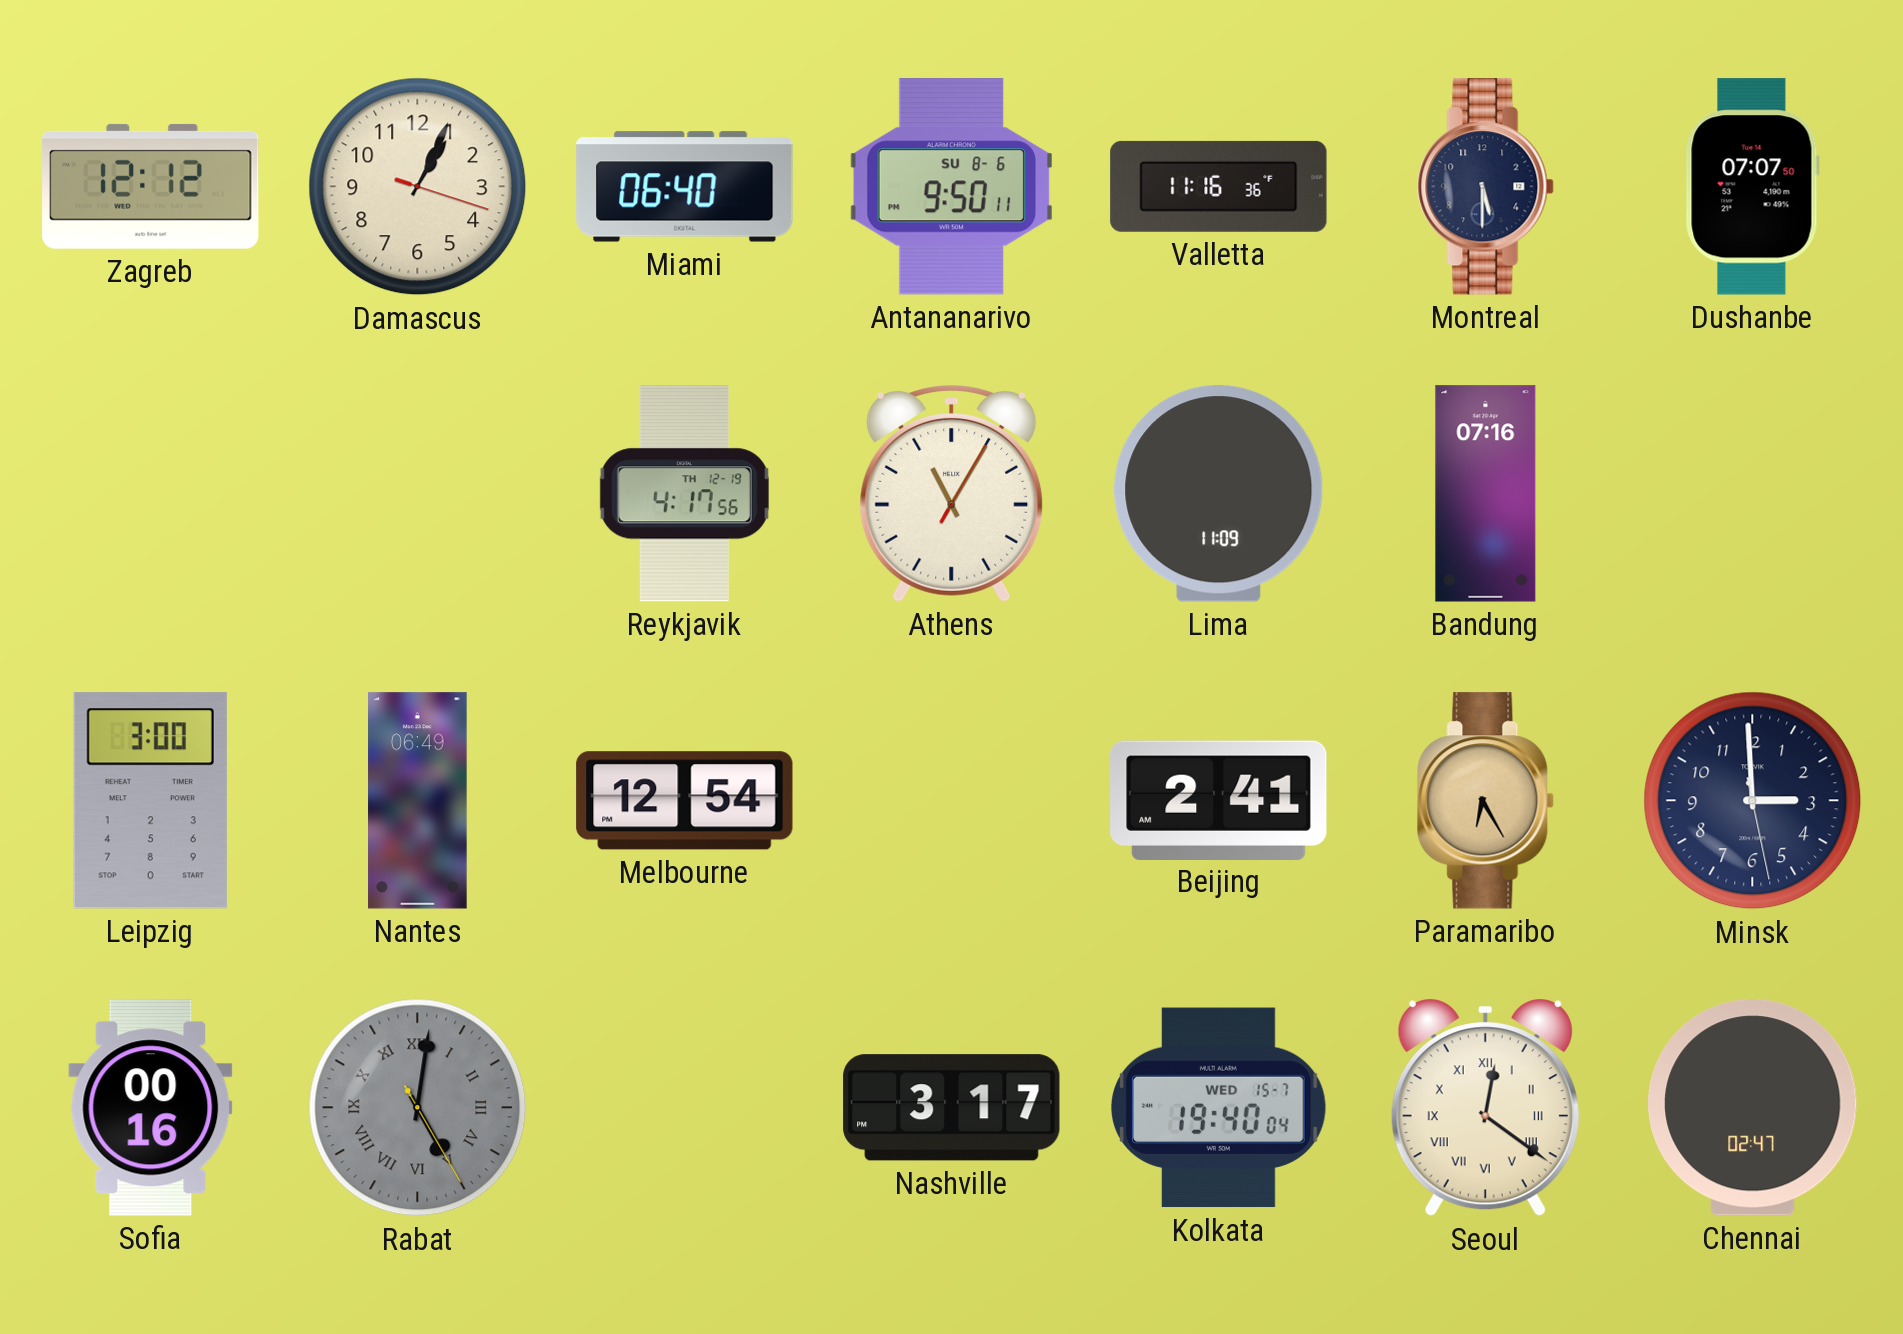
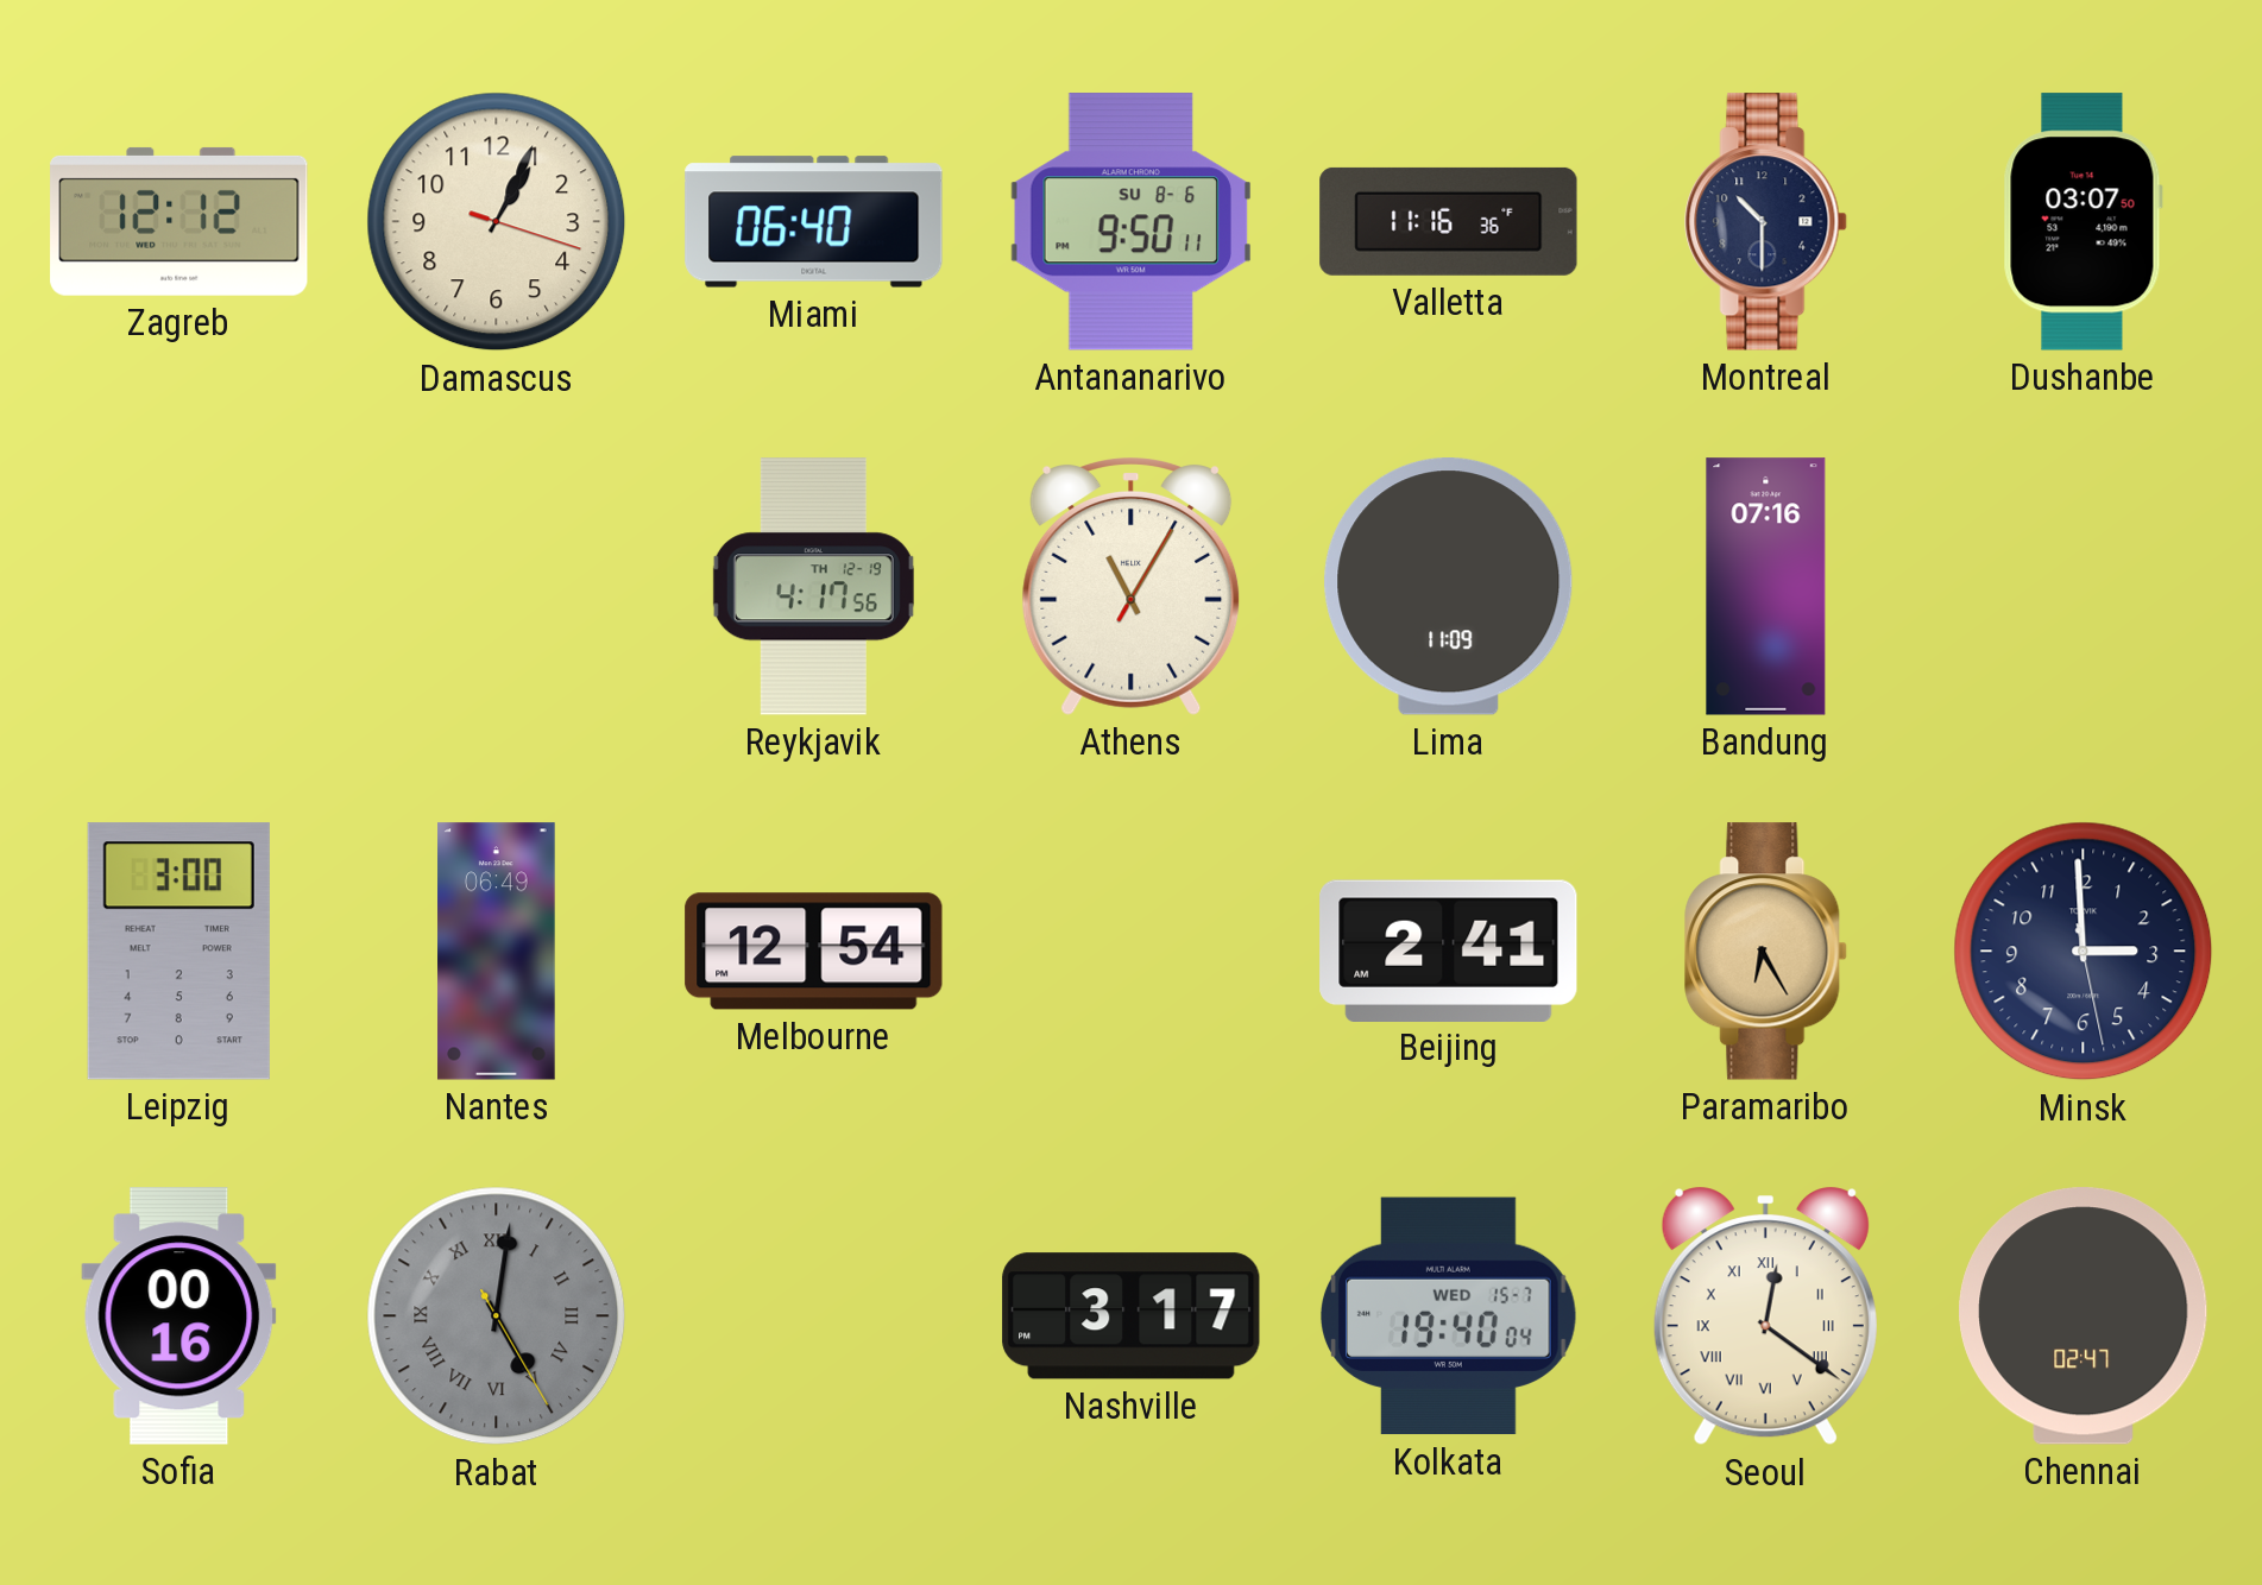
Montreal: 5:30 -> 10:30
Dushanbe: 07:07 -> 03:07
